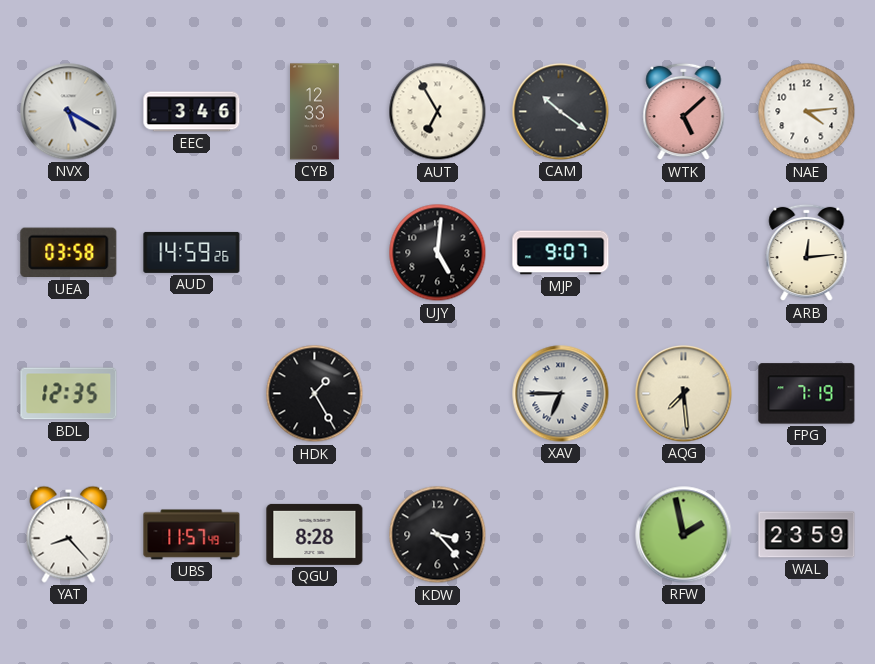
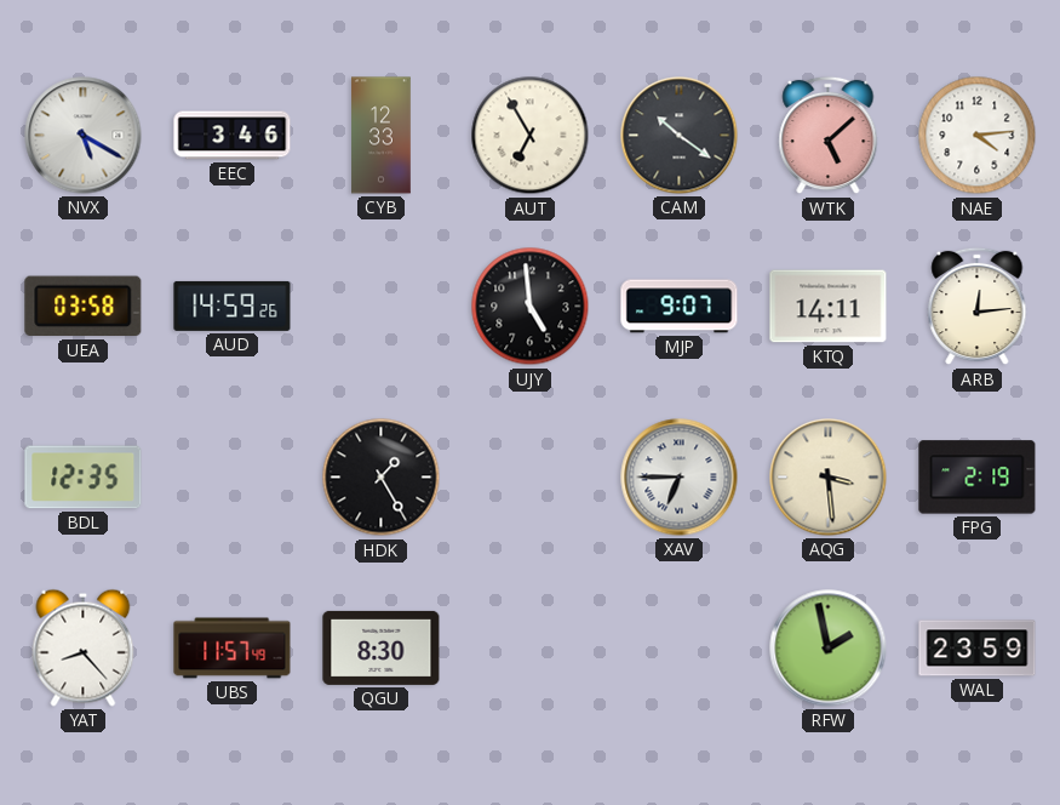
UJY: 5:01 -> 4:59
KTQ: none -> 14:11
AQG: 7:29 -> 3:29
FPG: 7:19 -> 2:19
QGU: 8:28 -> 8:30
KDW: 3:23 -> none
